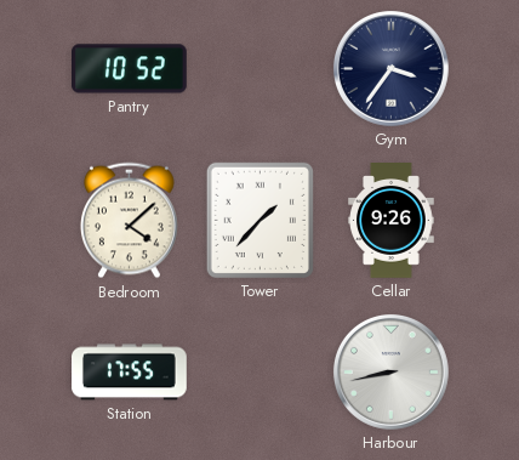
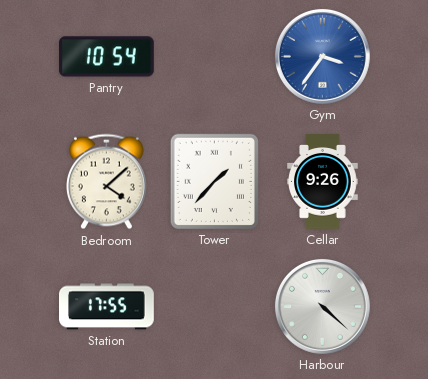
Pantry: 10:52 -> 10:54
Gym dial: navy -> blue
Harbour: 8:43 -> 4:22
